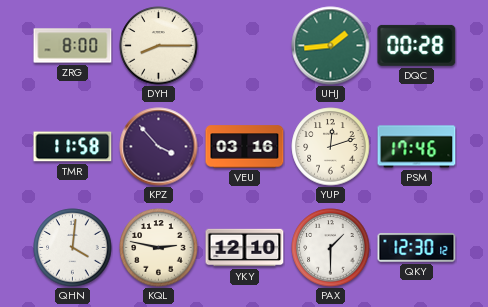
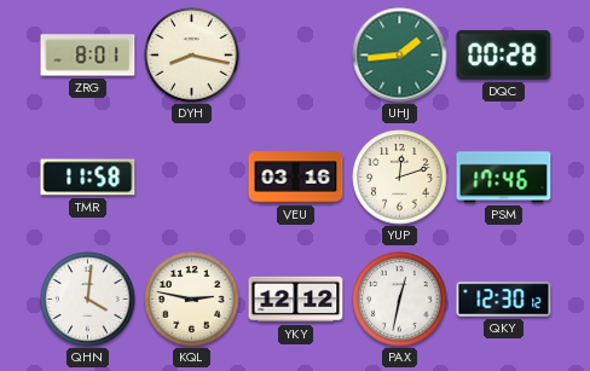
ZRG: 8:00 -> 8:01
DYH: 8:15 -> 8:17
KPZ: 3:53 -> none
YKY: 12:10 -> 12:12
PAX: 1:30 -> 12:32
